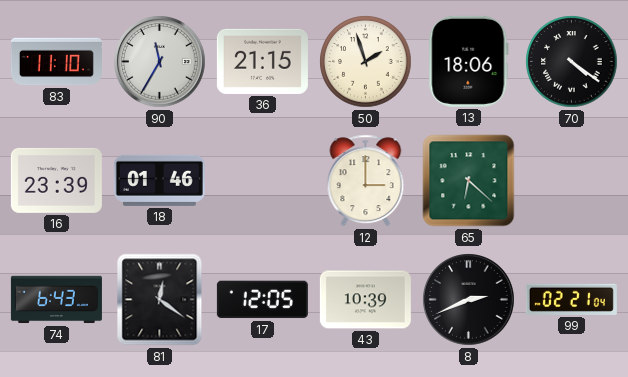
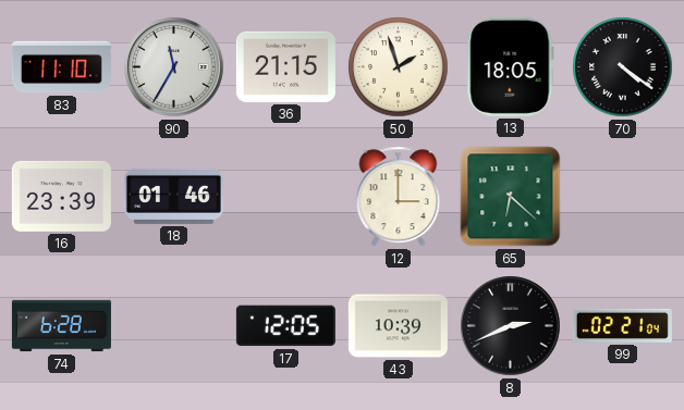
13: 18:06 -> 18:05
74: 6:43 -> 6:28
81: 12:21 -> none
